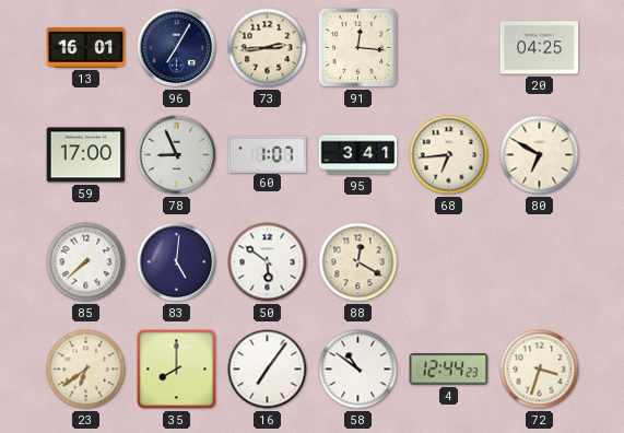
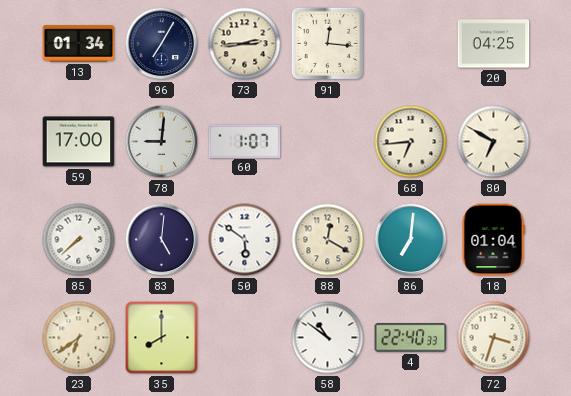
13: 16:01 -> 01:34
78: 8:56 -> 9:01
95: 3:41 -> none
86: none -> 7:01
18: none -> 01:04
16: 7:06 -> none
4: 12:44 -> 22:40
